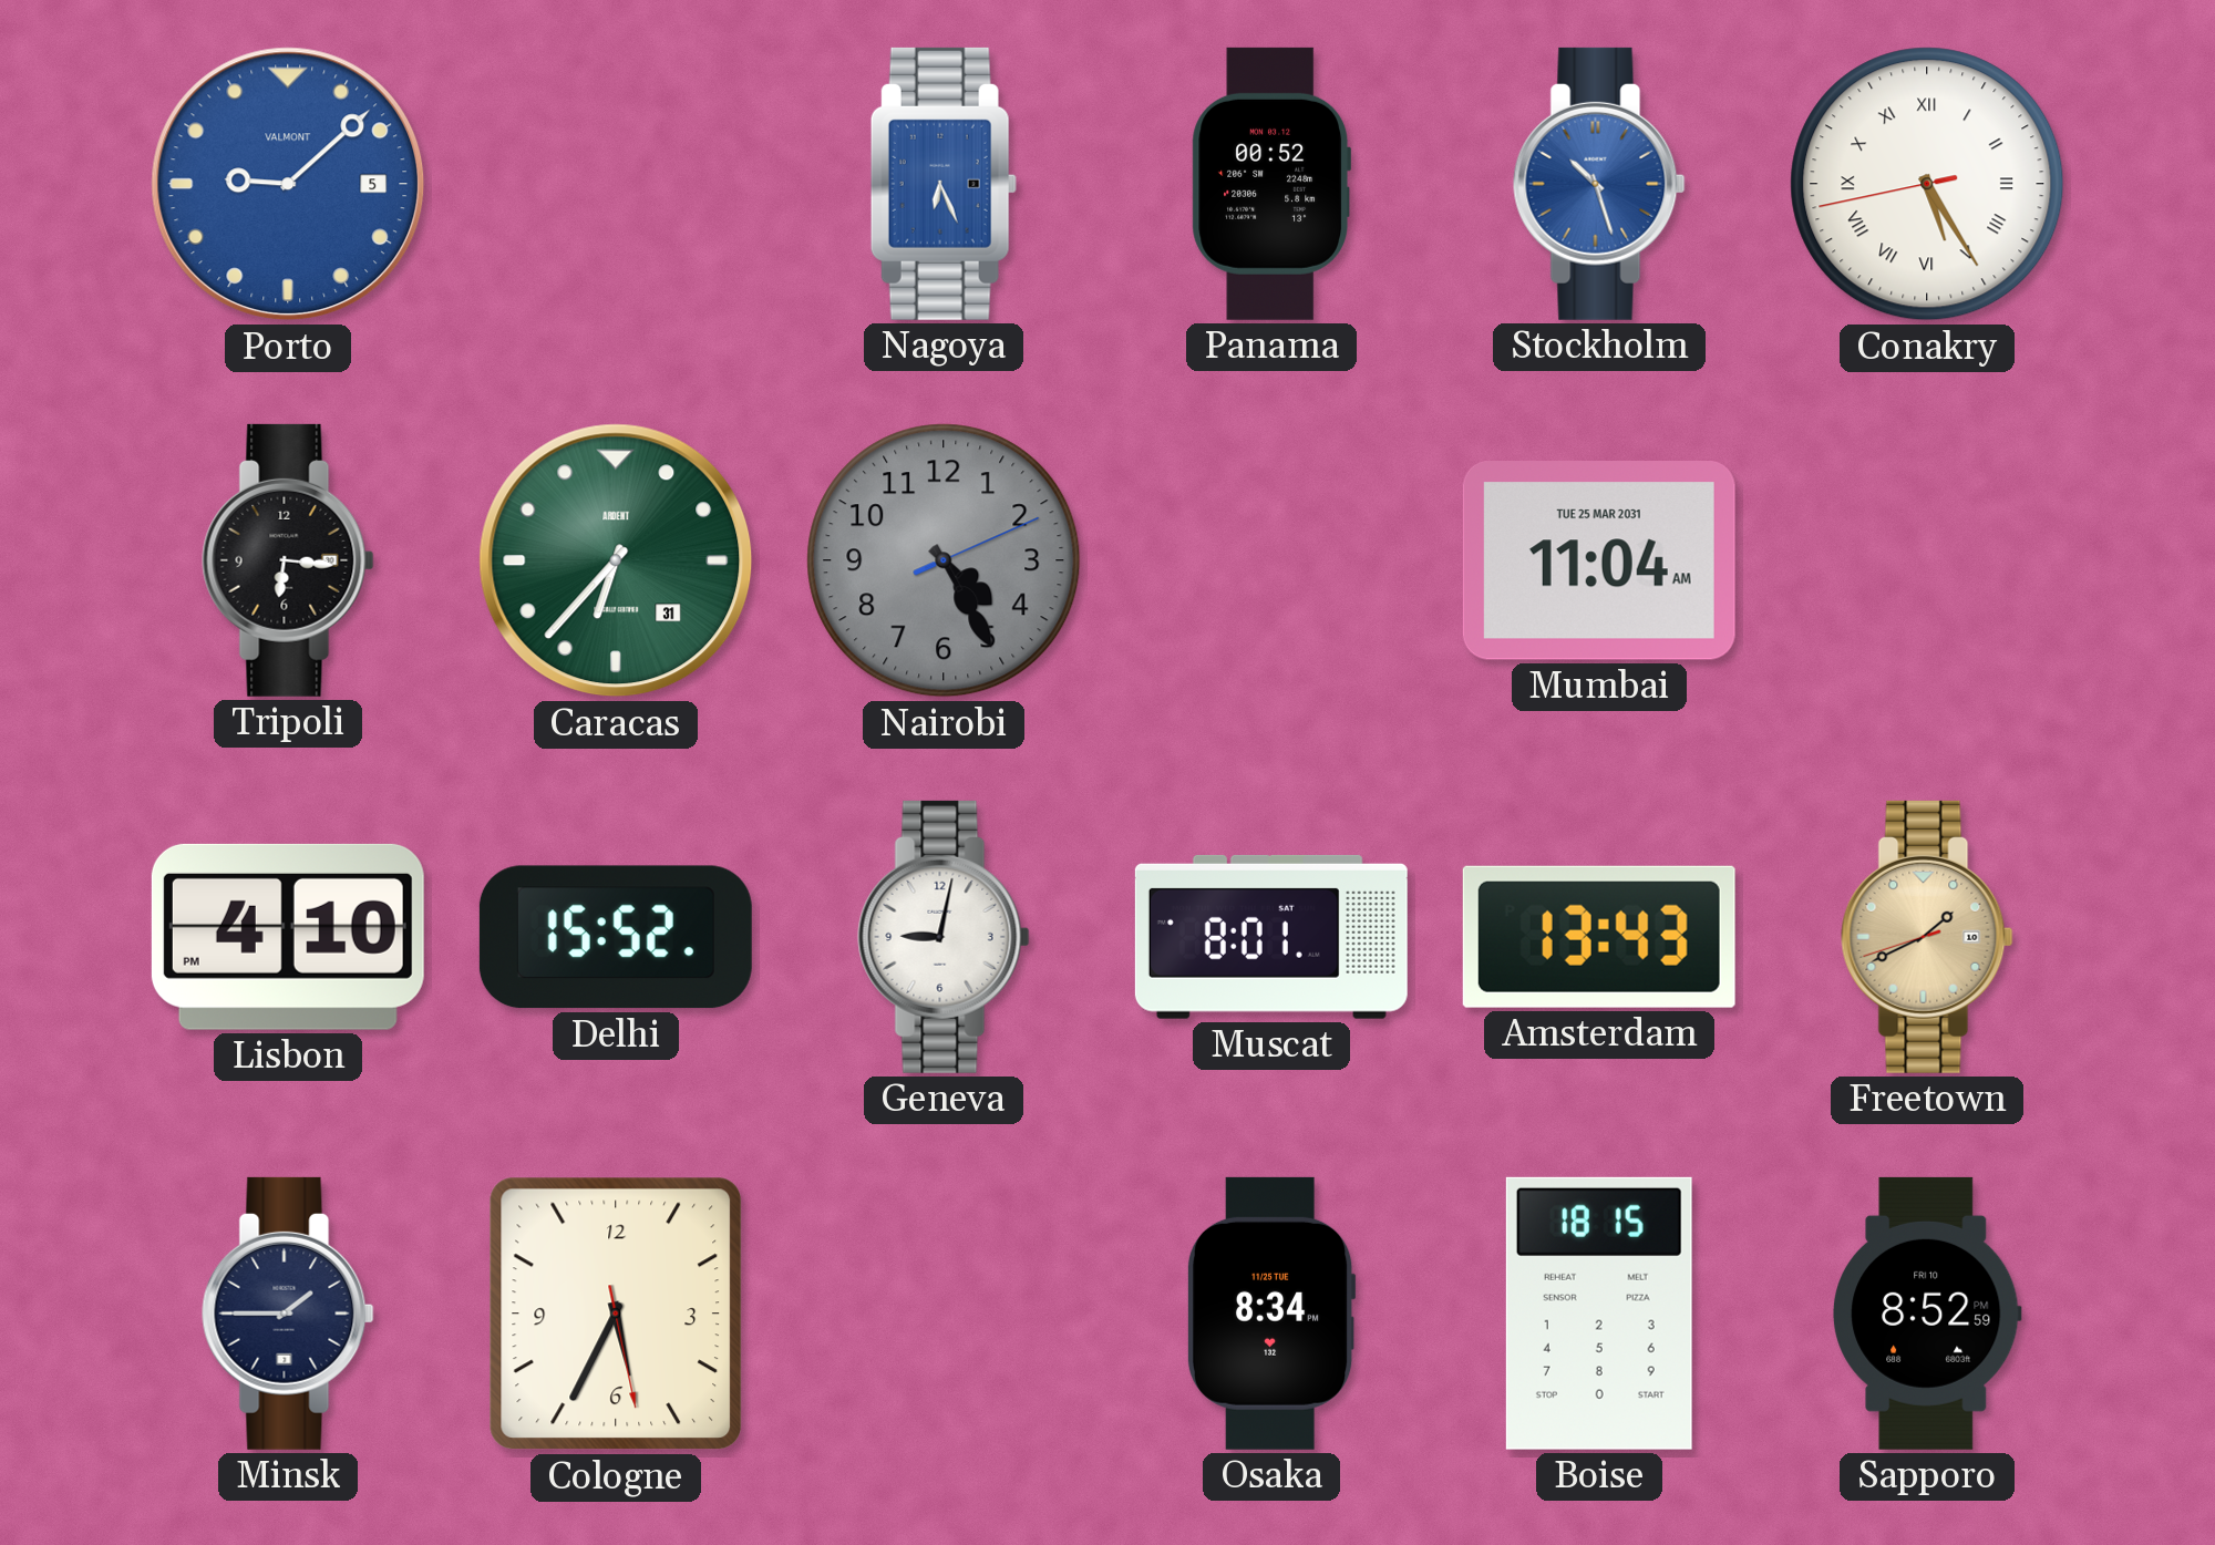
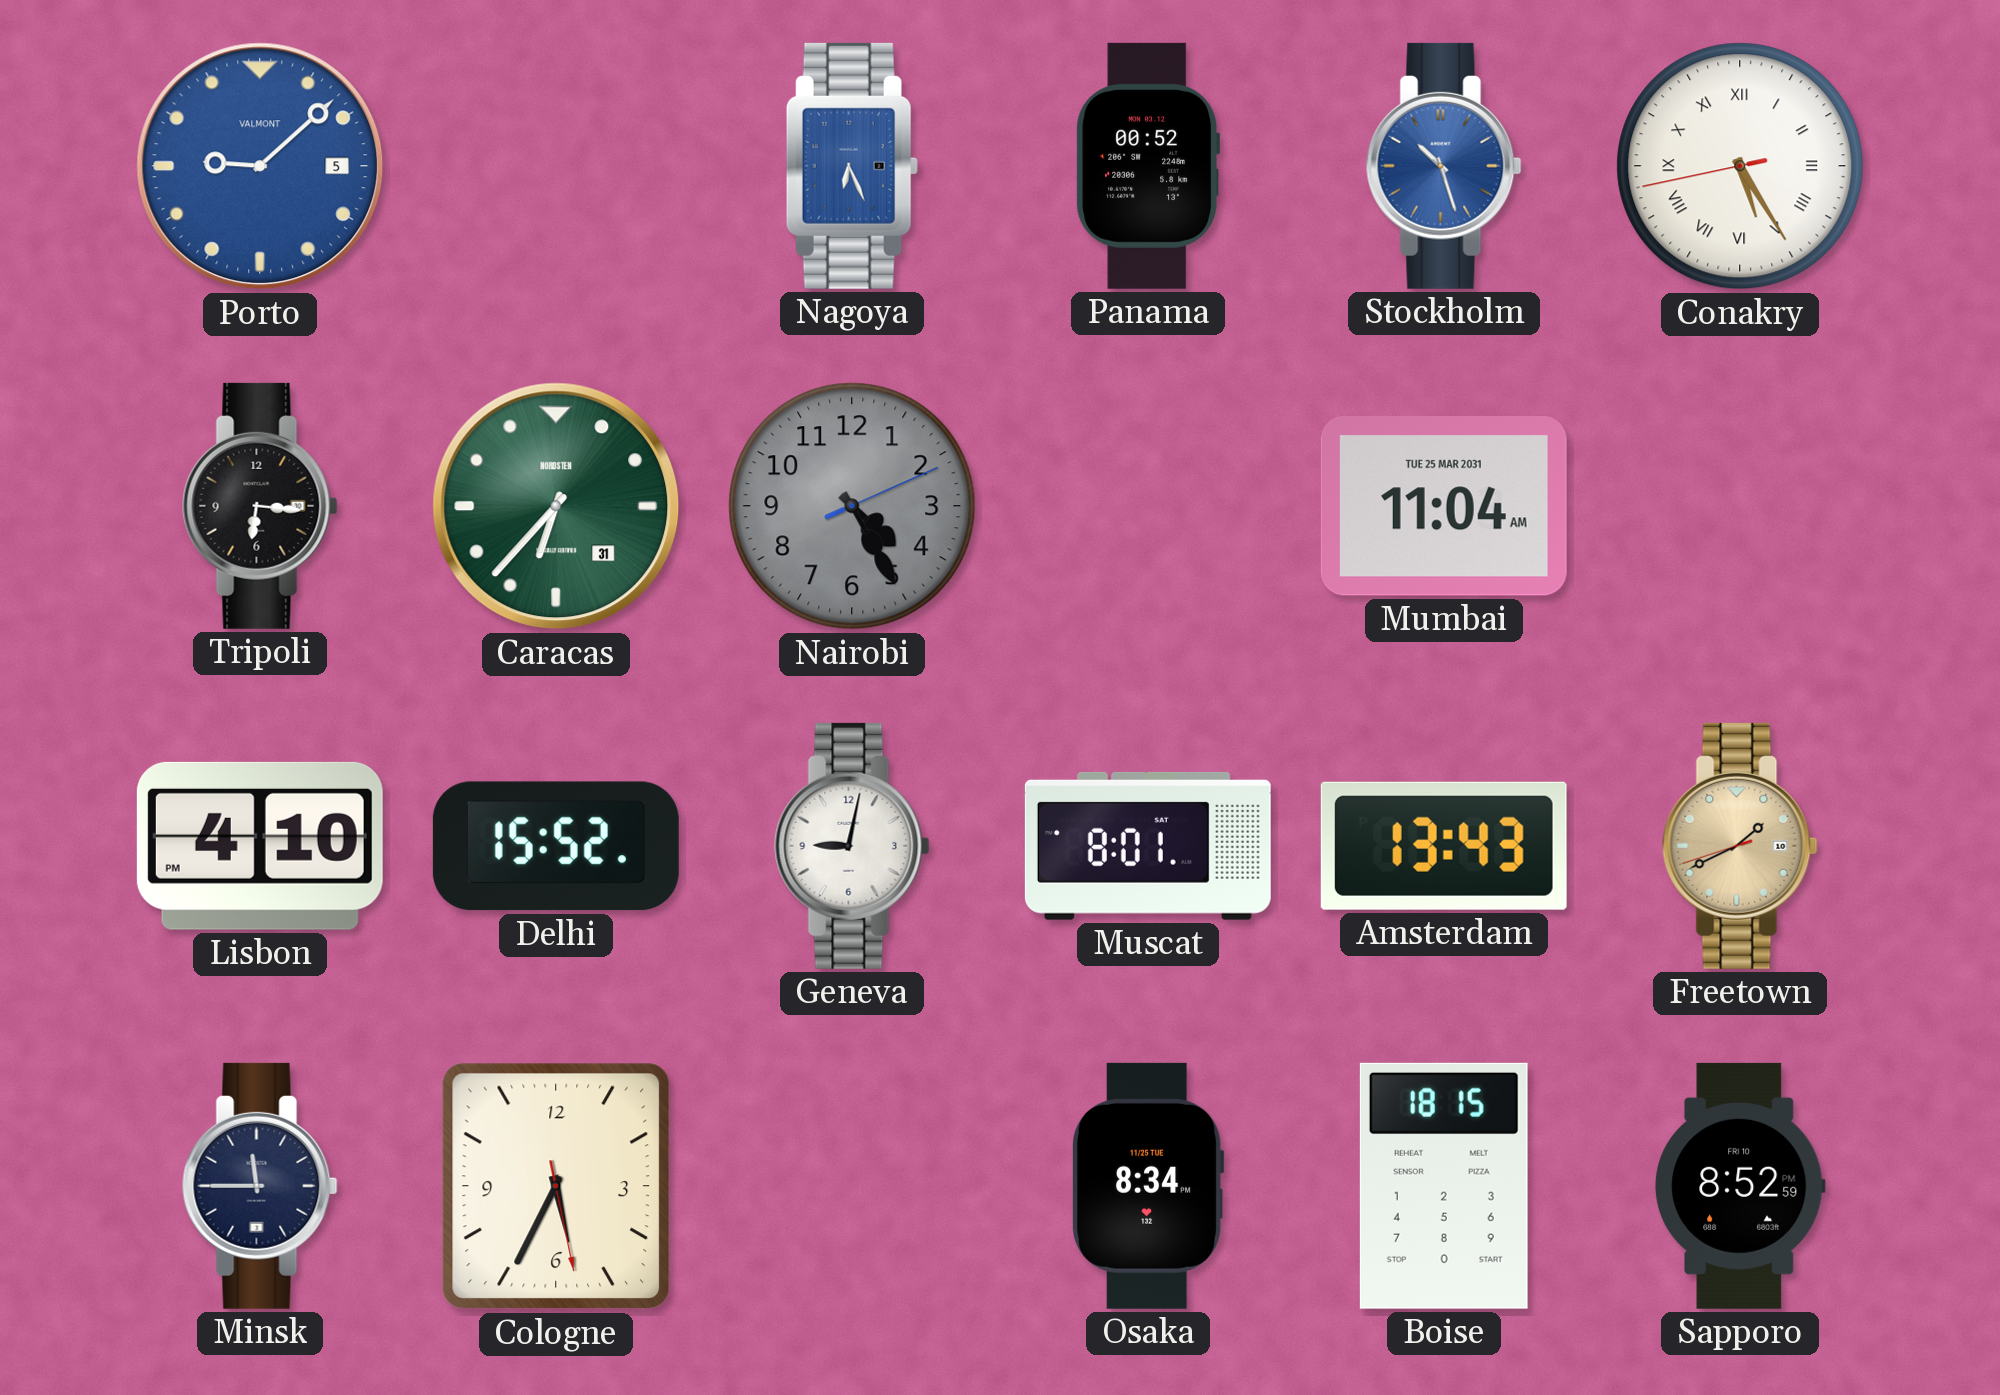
Caracas brand: ARDENT -> NORDSTEN
Minsk: 1:45 -> 11:45
